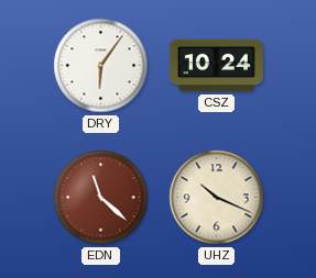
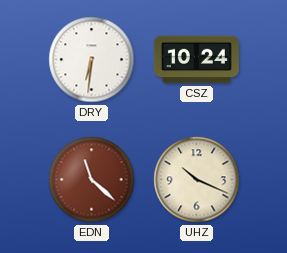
DRY: 6:06 -> 6:31
